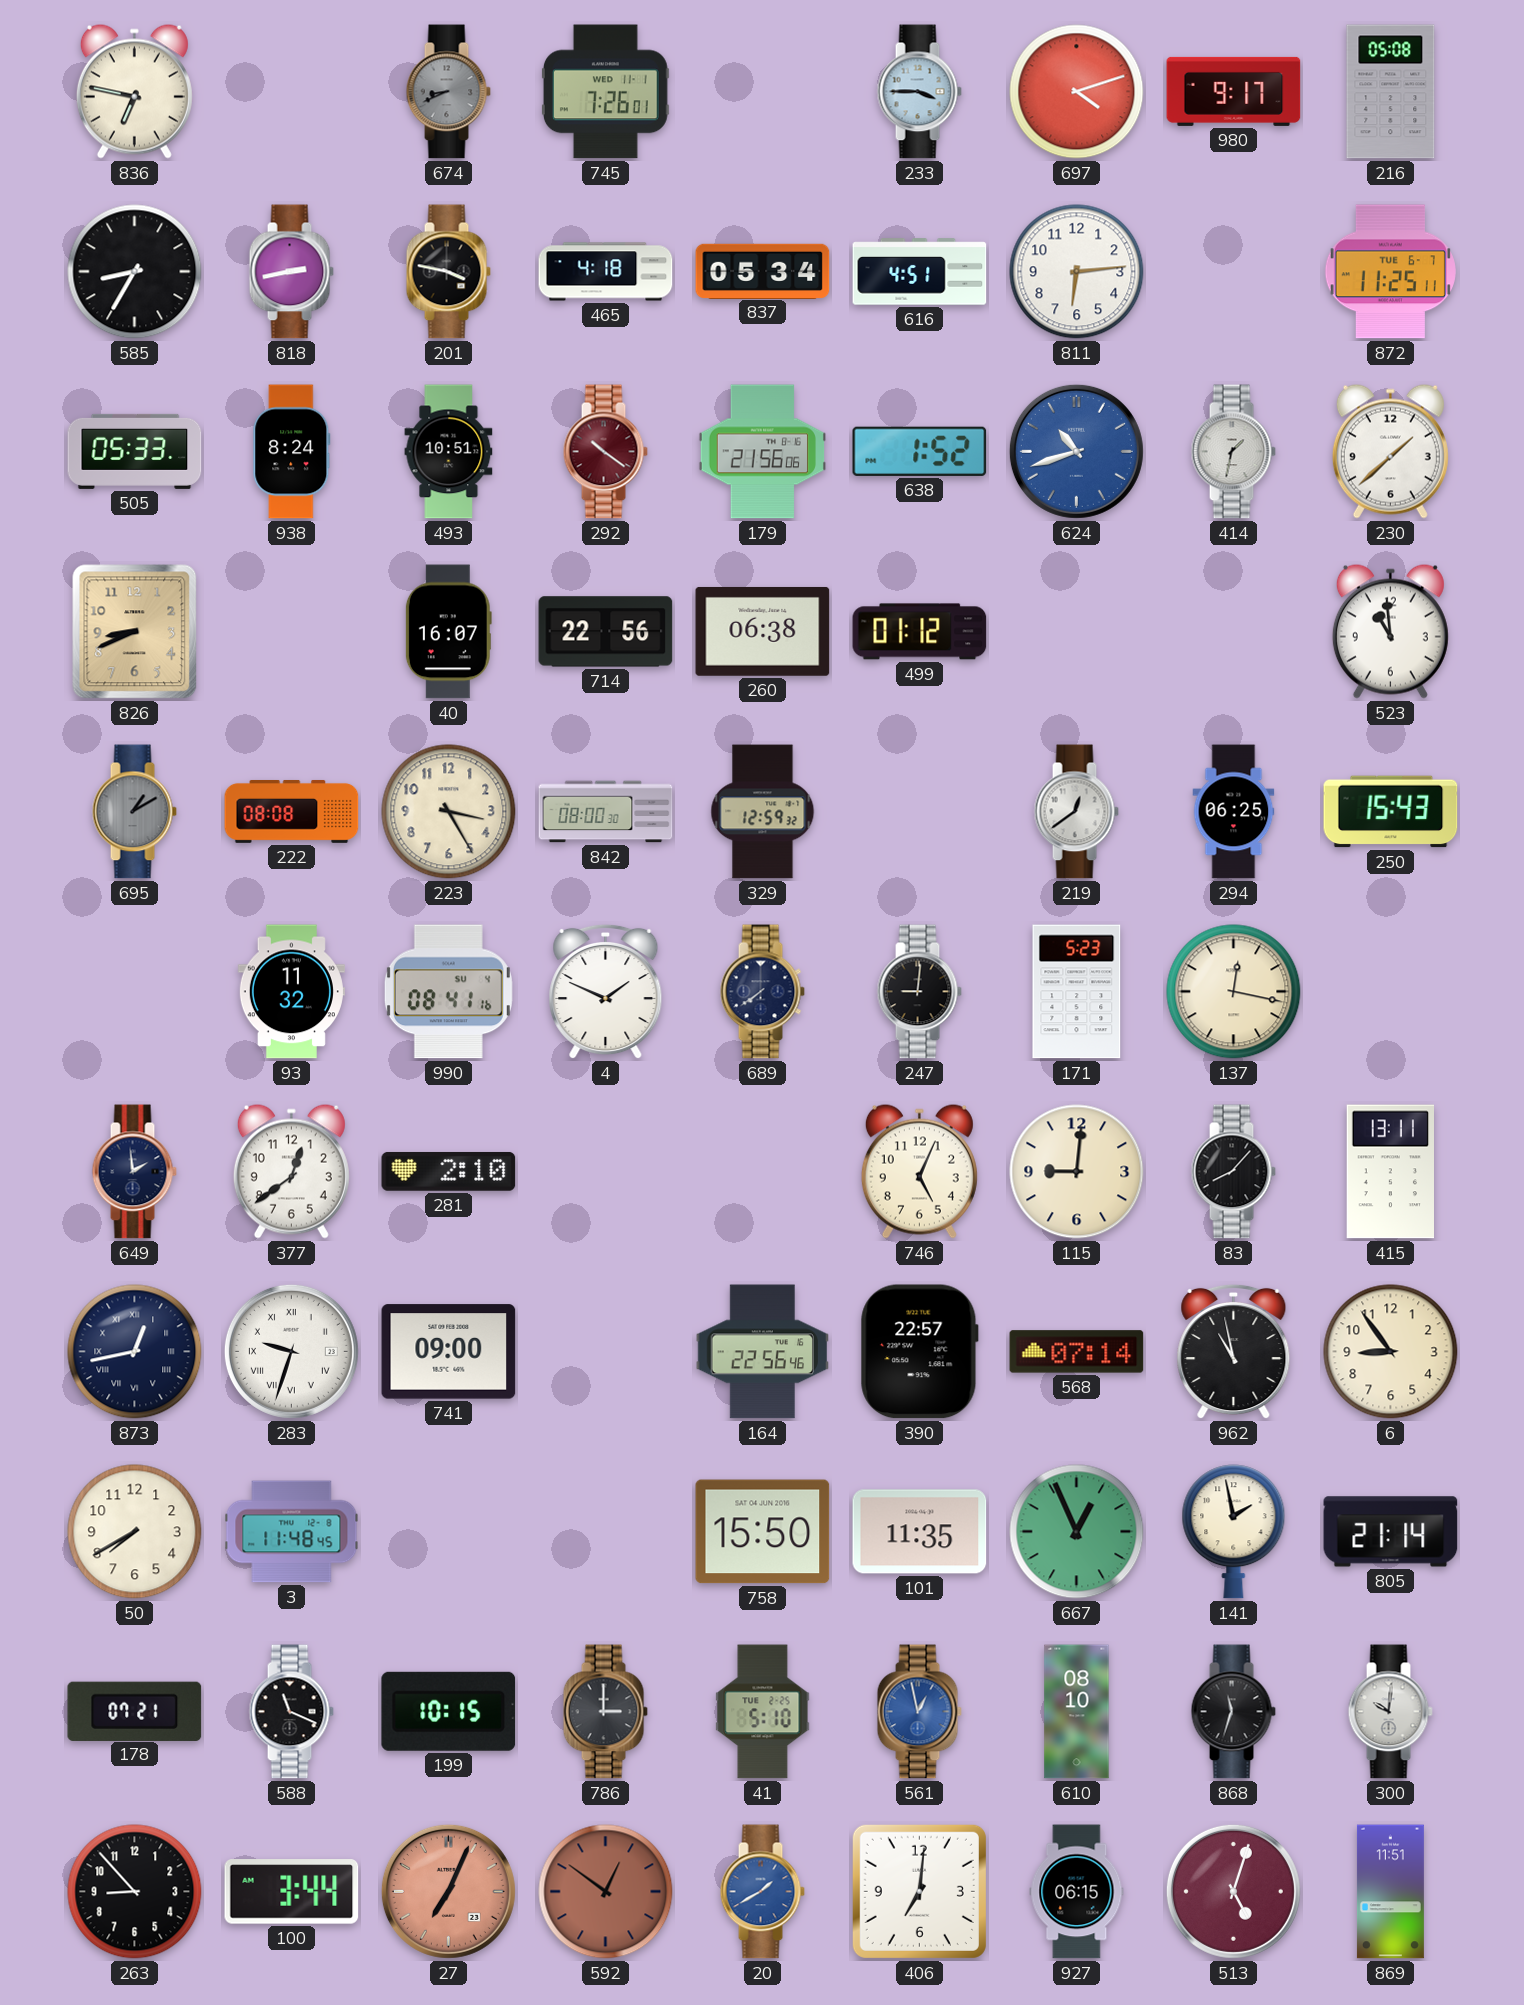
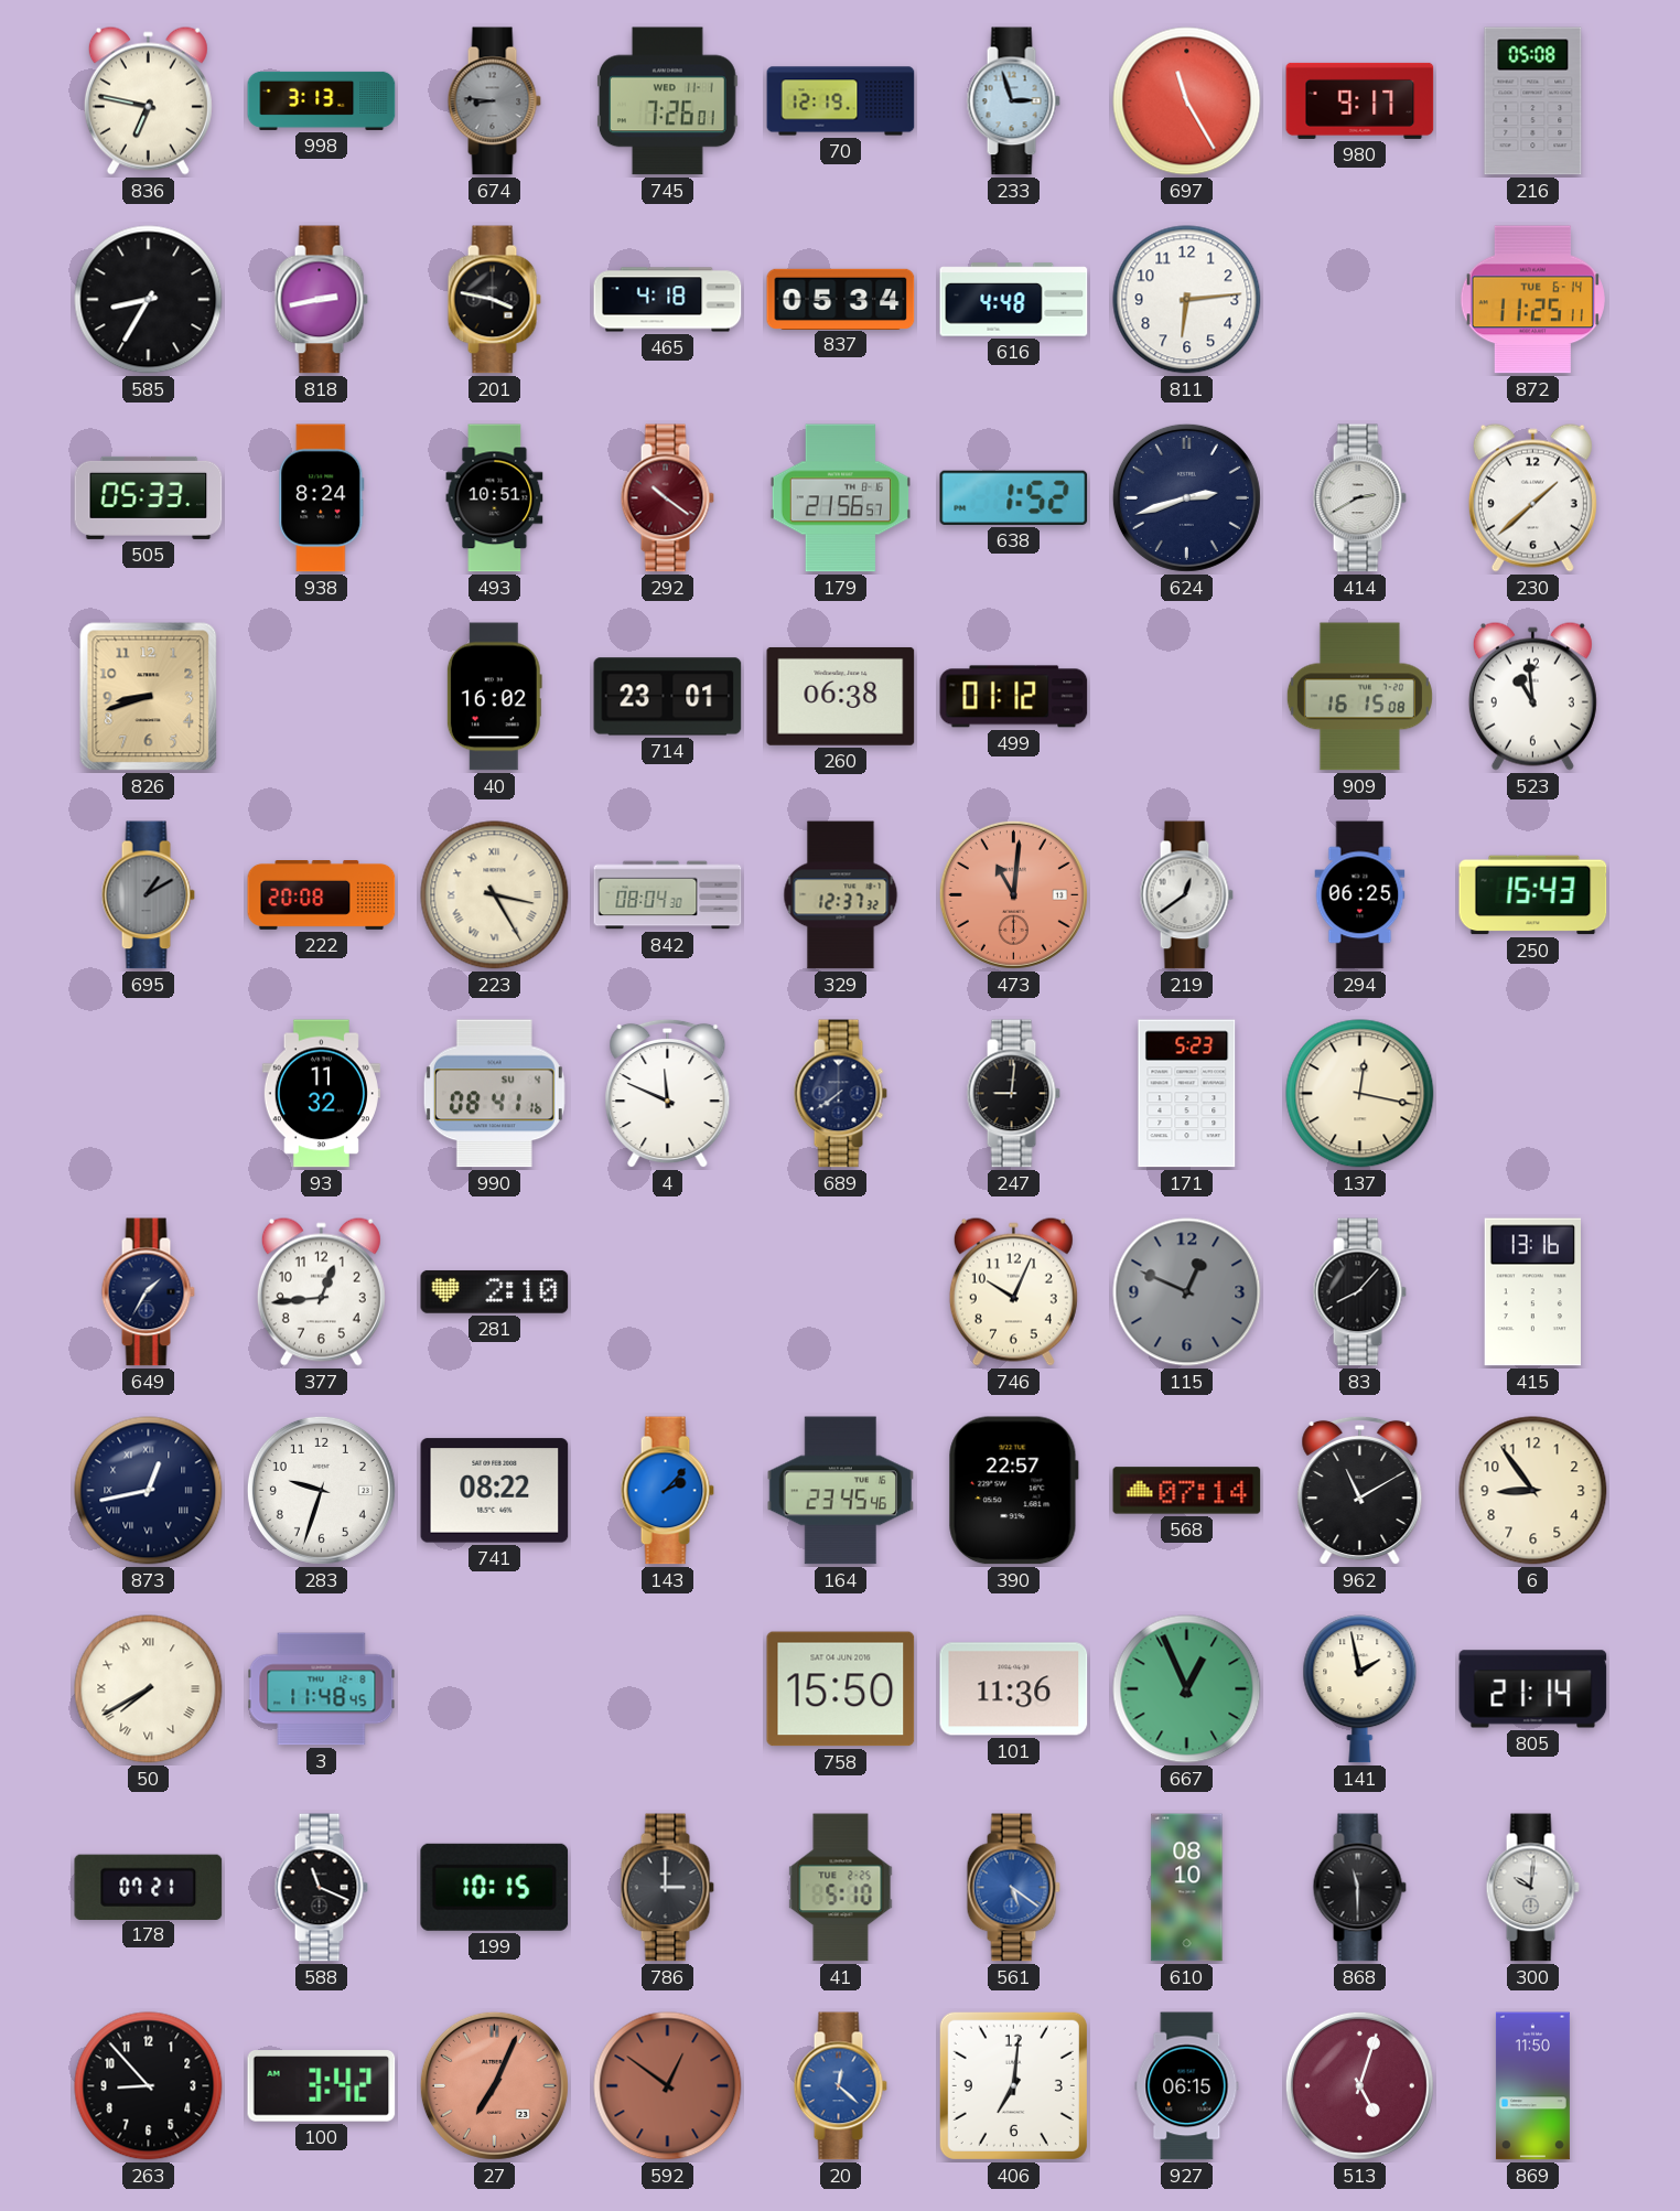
998: none -> 3:13
674: 8:41 -> 8:46
70: none -> 12:19
233: 3:45 -> 2:57
697: 4:12 -> 11:25
616: 4:51 -> 4:48
872 date: TUE 6-7 -> TUE 6-14
179: 21:56:06 -> 21:56:57
624: 10:42 -> 2:42
624 dial: blue -> navy
414: 1:32 -> 2:40
826: 8:41 -> 8:42
40: 16:07 -> 16:02
714: 22:56 -> 23:01
909: none -> 16:15
222: 08:08 -> 20:08
223 numerals: Arabic -> Roman
842: 08:00 -> 08:04
329: 12:59 -> 12:37
473: none -> 11:01
4: 1:49 -> 11:49
649: 1:59 -> 1:35
377: 12:39 -> 12:44
746: 5:04 -> 10:04
115: 9:01 -> 12:49
115 dial: cream -> grey
415: 13:11 -> 13:16
283 numerals: Roman -> Arabic
741: 09:00 -> 08:22
143: none -> 2:07
164: 22:56 -> 23:45
962: 10:58 -> 11:10
50 numerals: Arabic -> Roman
101: 11:35 -> 11:36
561: 12:58 -> 5:21
868: 11:33 -> 11:30
100: 3:44 -> 3:42
20: 1:40 -> 12:22
869: 11:51 -> 11:50
